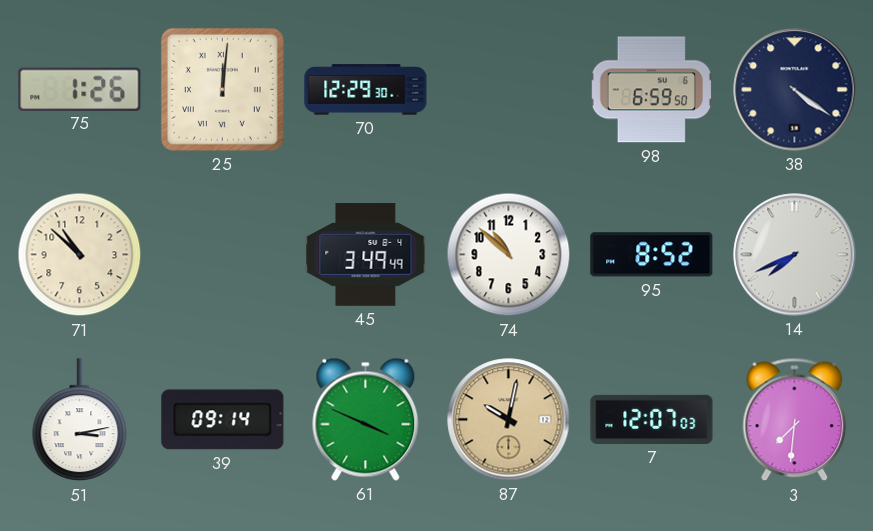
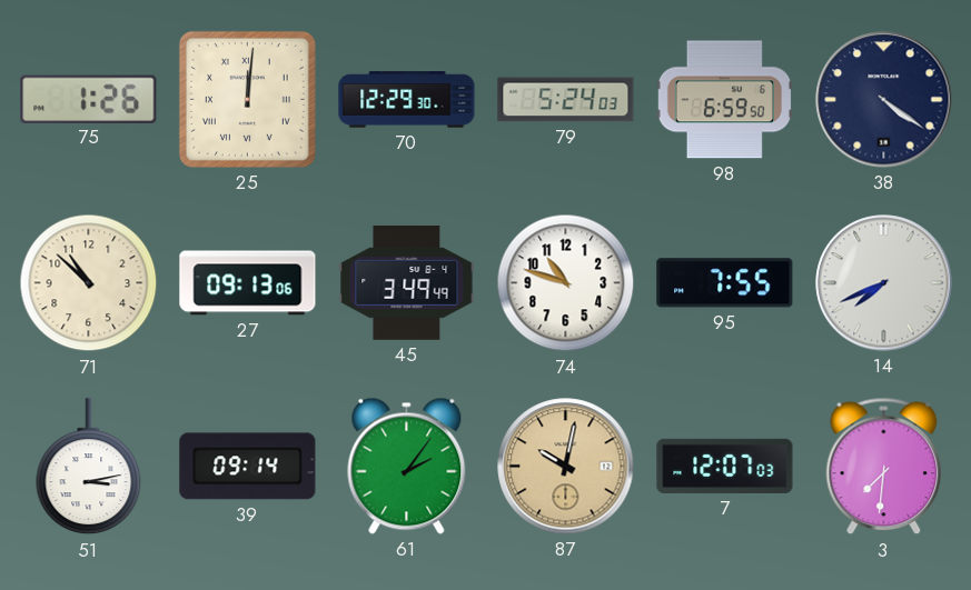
79: none -> 5:24
27: none -> 09:13
74: 10:52 -> 10:48
95: 8:52 -> 7:55
61: 3:49 -> 2:06
